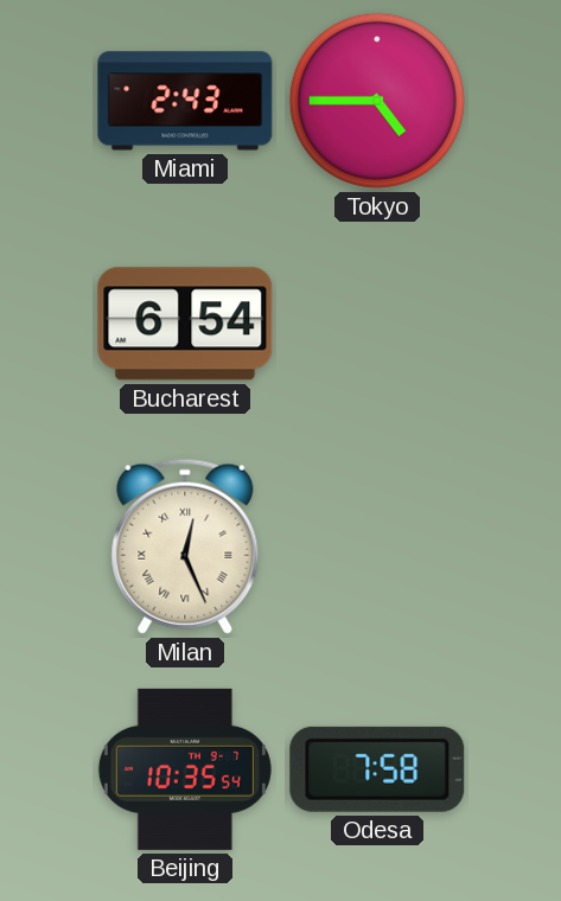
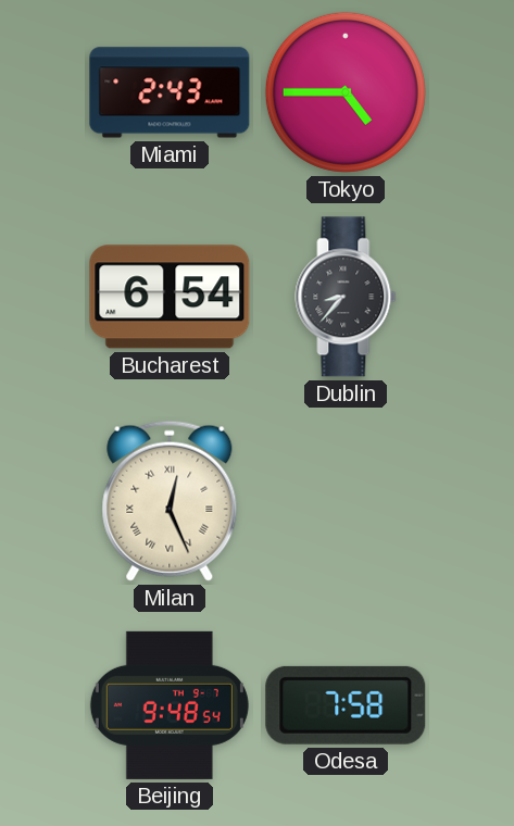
Dublin: none -> 8:37
Beijing: 10:35 -> 9:48
